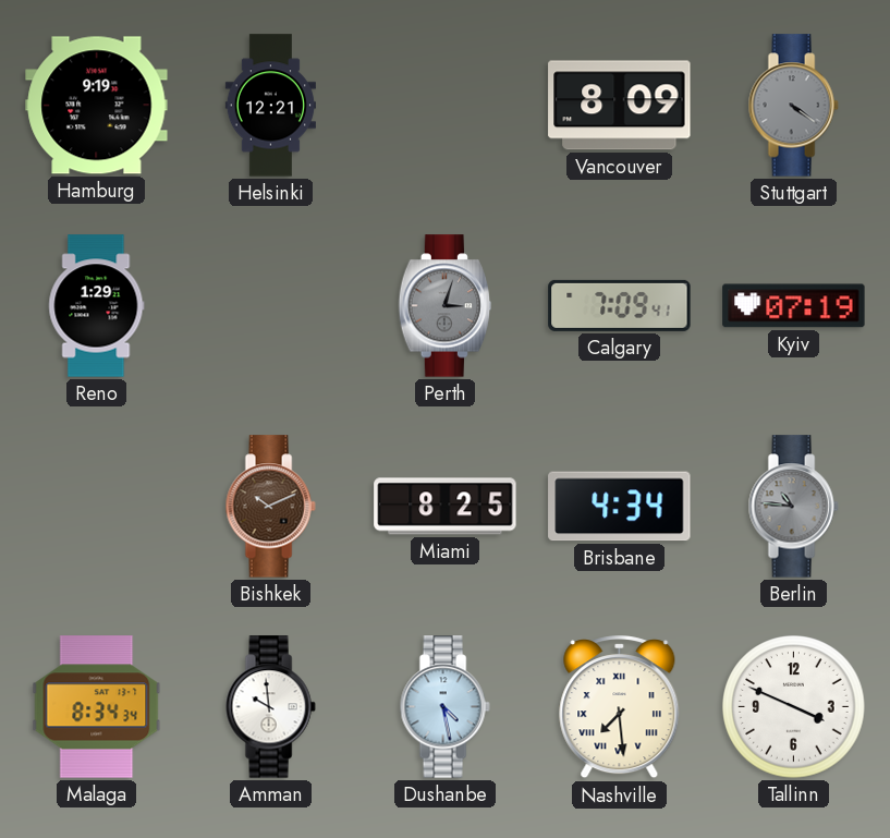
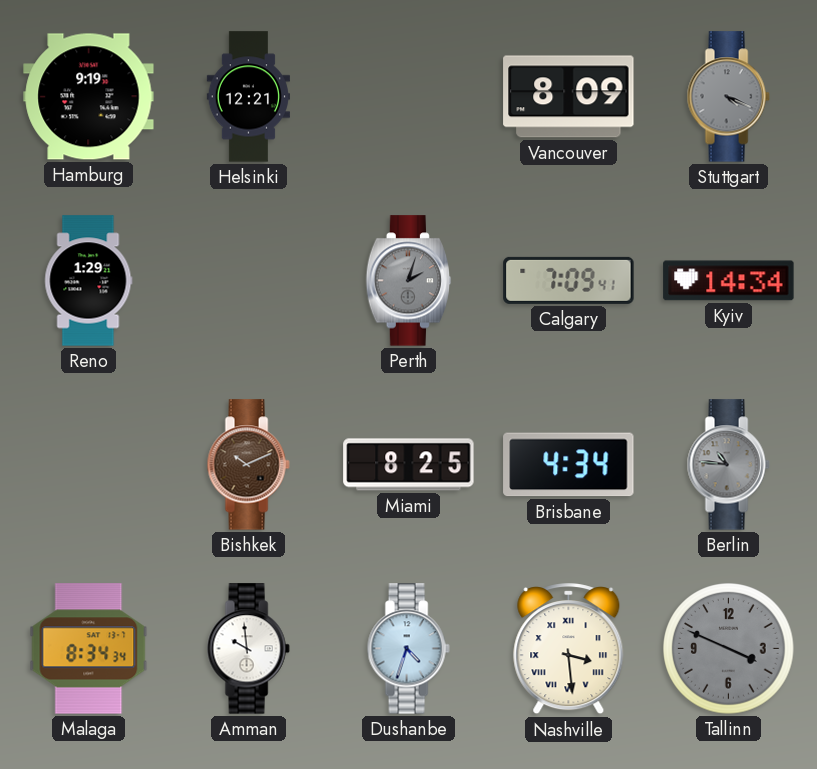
Stuttgart: 4:21 -> 4:19
Perth: 3:03 -> 2:03
Kyiv: 07:19 -> 14:34
Dushanbe: 4:28 -> 4:33
Nashville: 7:29 -> 3:29
Tallinn dial: white -> grey
